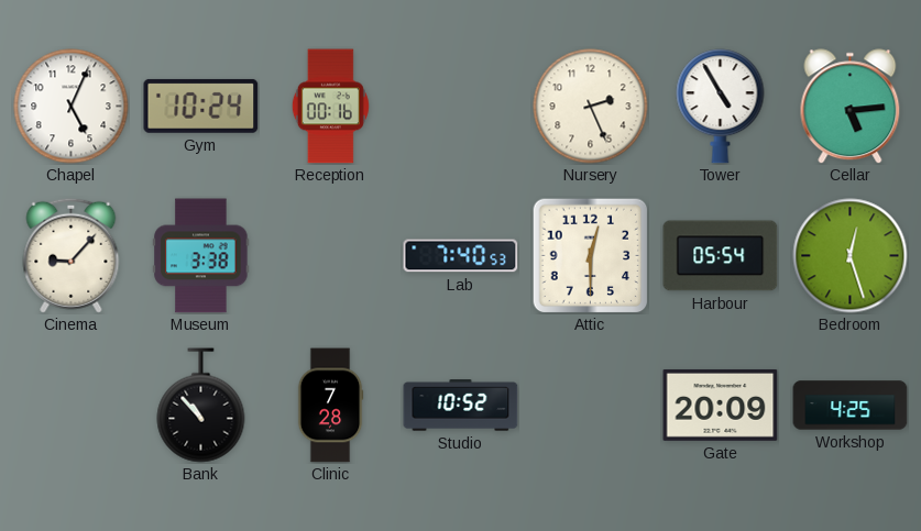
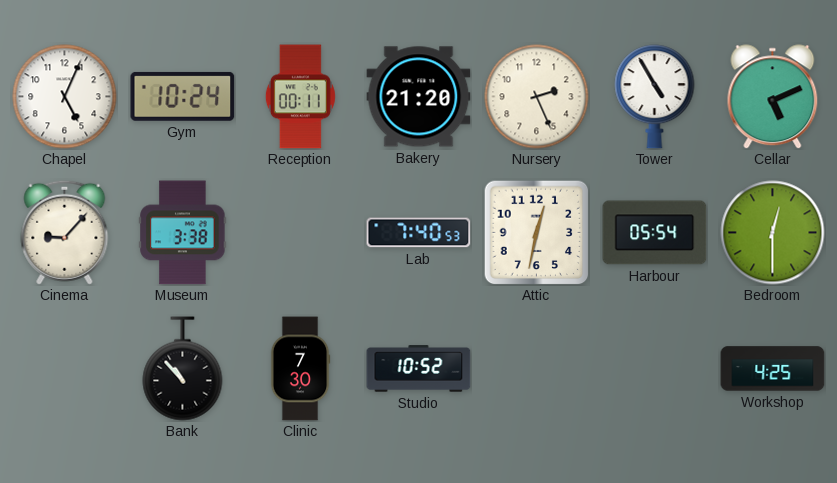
Reception: 00:16 -> 00:11
Bakery: none -> 21:20
Cellar: 5:14 -> 5:11
Attic: 12:30 -> 12:32
Bedroom: 12:27 -> 12:30
Clinic: 7:28 -> 7:30
Gate: 20:09 -> none
